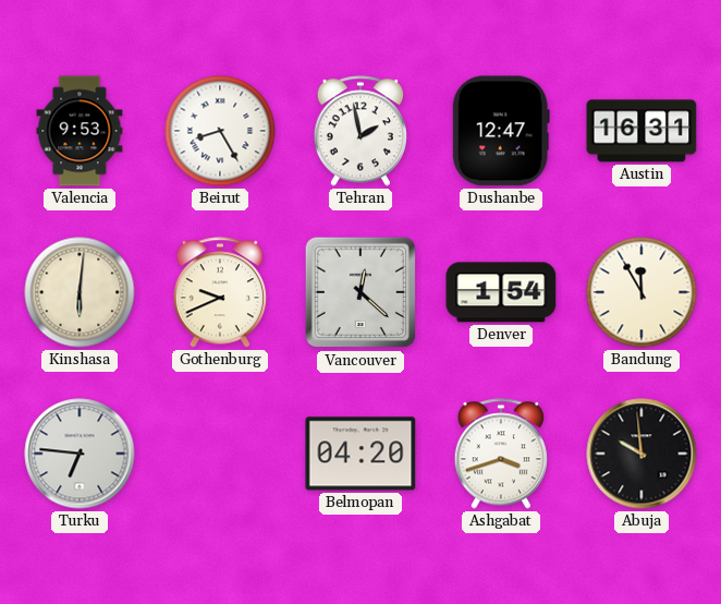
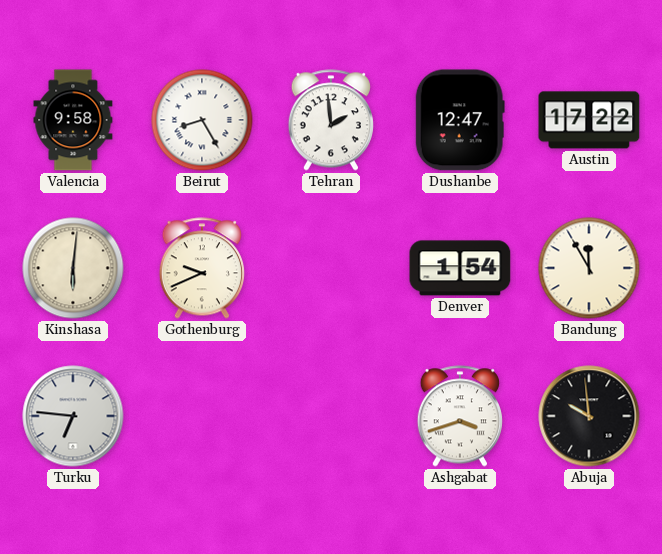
Valencia: 9:53 -> 9:58
Tehran: 1:58 -> 1:59
Austin: 16:31 -> 17:22
Vancouver: 12:22 -> none
Belmopan: 04:20 -> none
